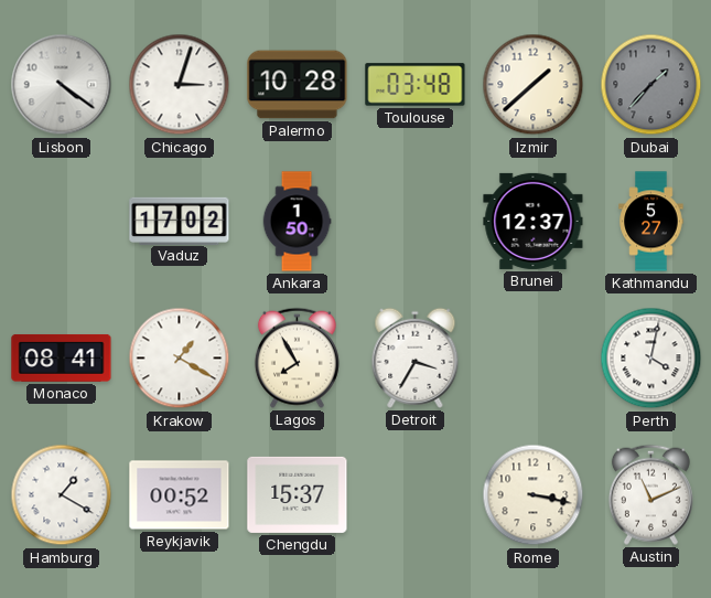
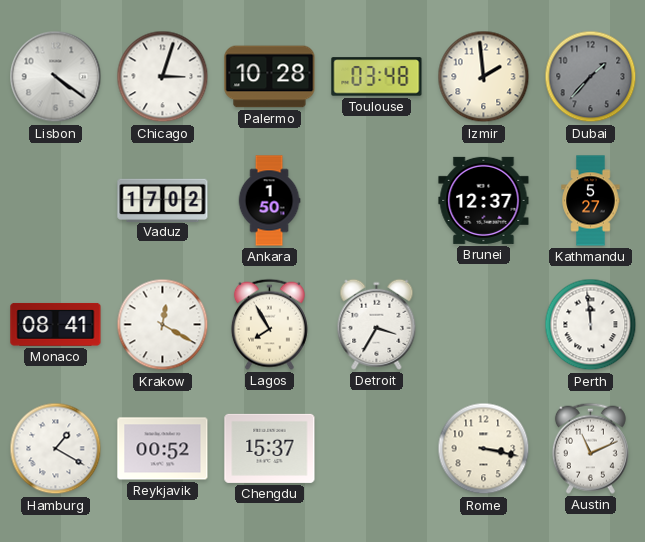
Izmir: 1:38 -> 1:59
Krakow: 1:20 -> 12:20
Perth: 4:02 -> 11:59
